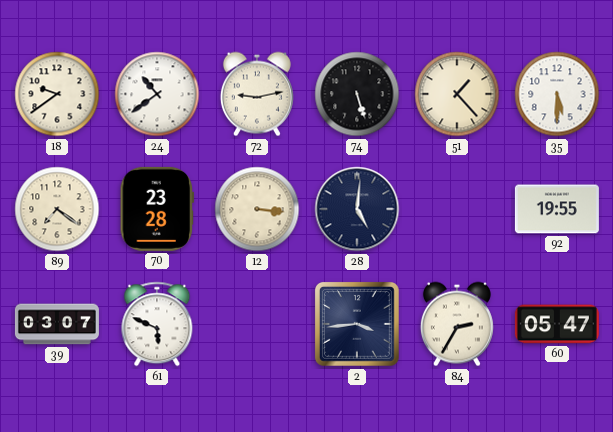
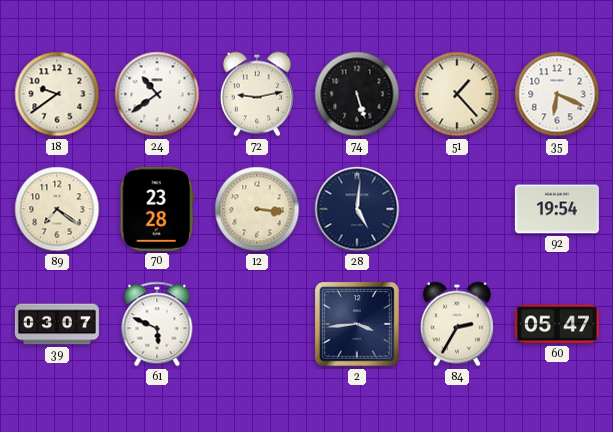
35: 5:30 -> 6:19
92: 19:55 -> 19:54
